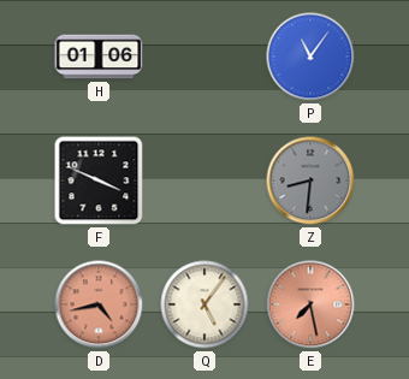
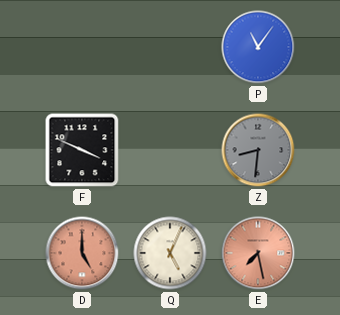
H: 01:06 -> none
D: 4:43 -> 5:00
Q: 5:06 -> 5:04
